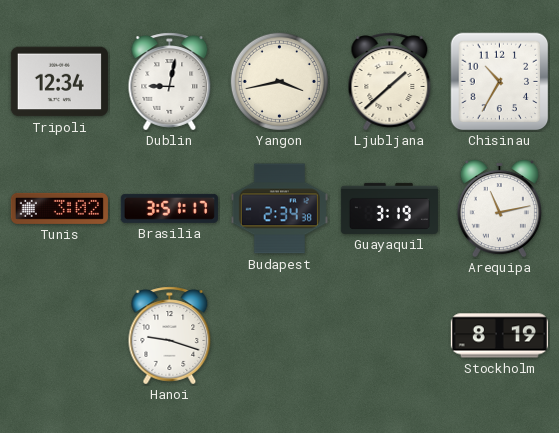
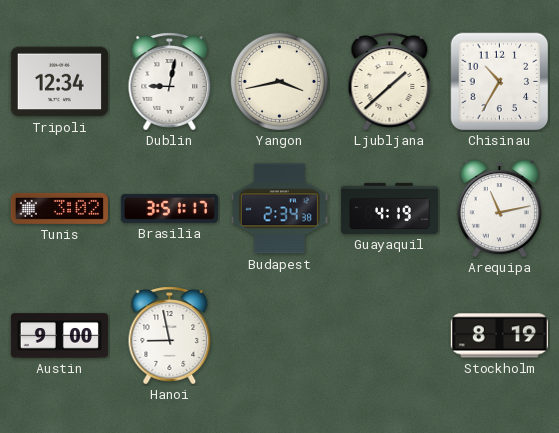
Guayaquil: 3:19 -> 4:19
Austin: none -> 9:00
Hanoi: 9:18 -> 8:58
